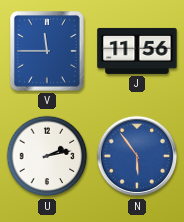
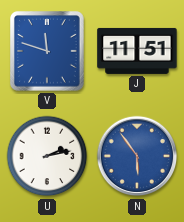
V: 11:45 -> 11:48
J: 11:56 -> 11:51
